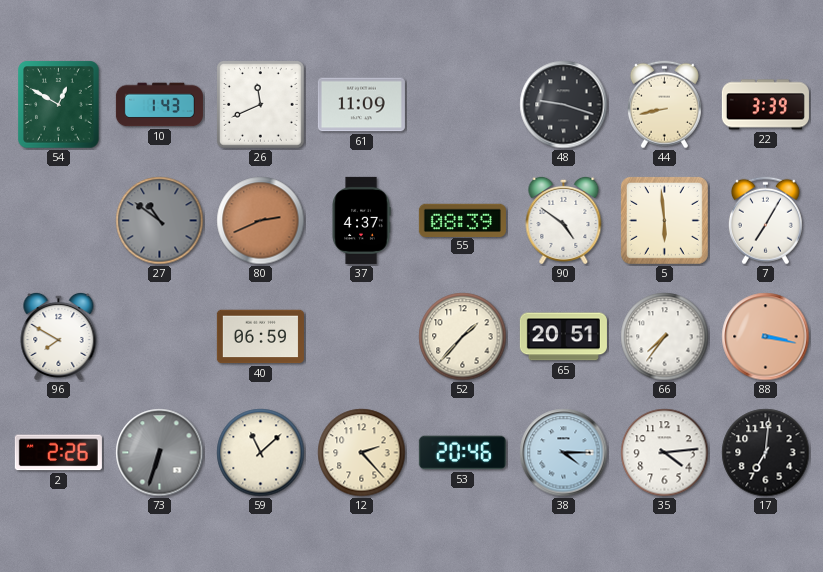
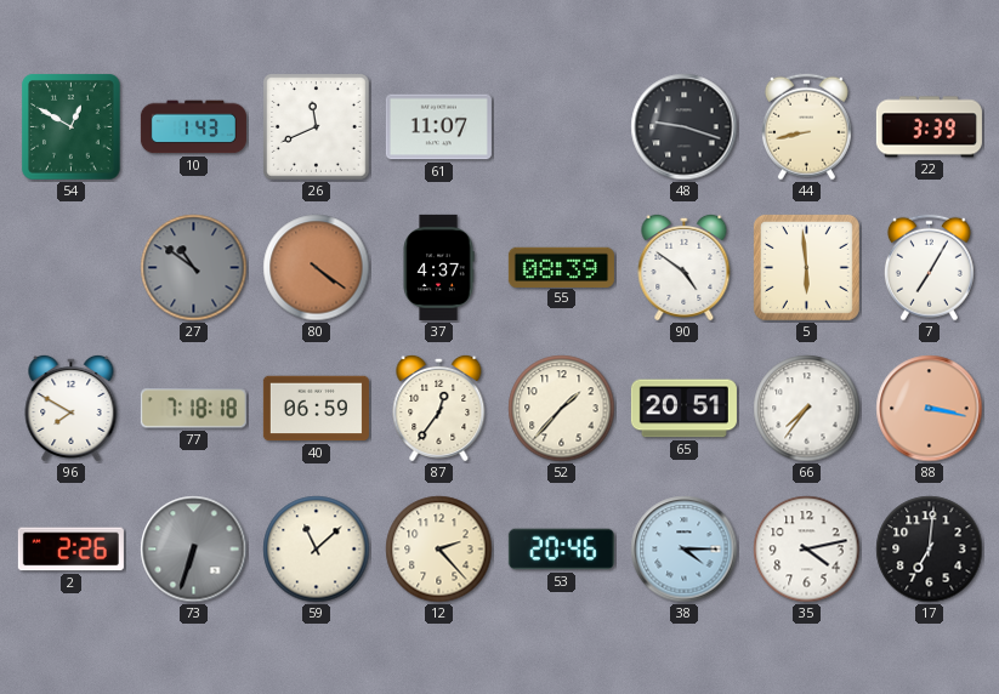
61: 11:09 -> 11:07
80: 2:41 -> 4:21
77: none -> 7:18
87: none -> 12:36
35: 4:14 -> 4:13
